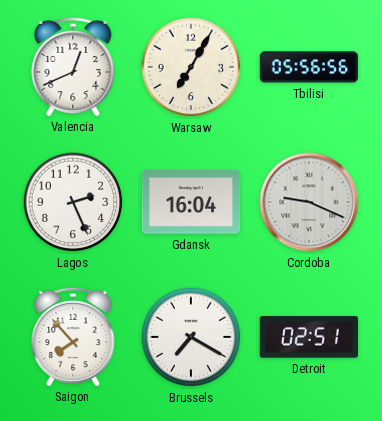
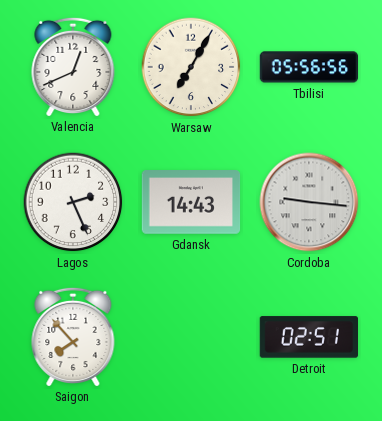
Gdansk: 16:04 -> 14:43
Cordoba: 9:19 -> 9:16
Brussels: 7:20 -> none
